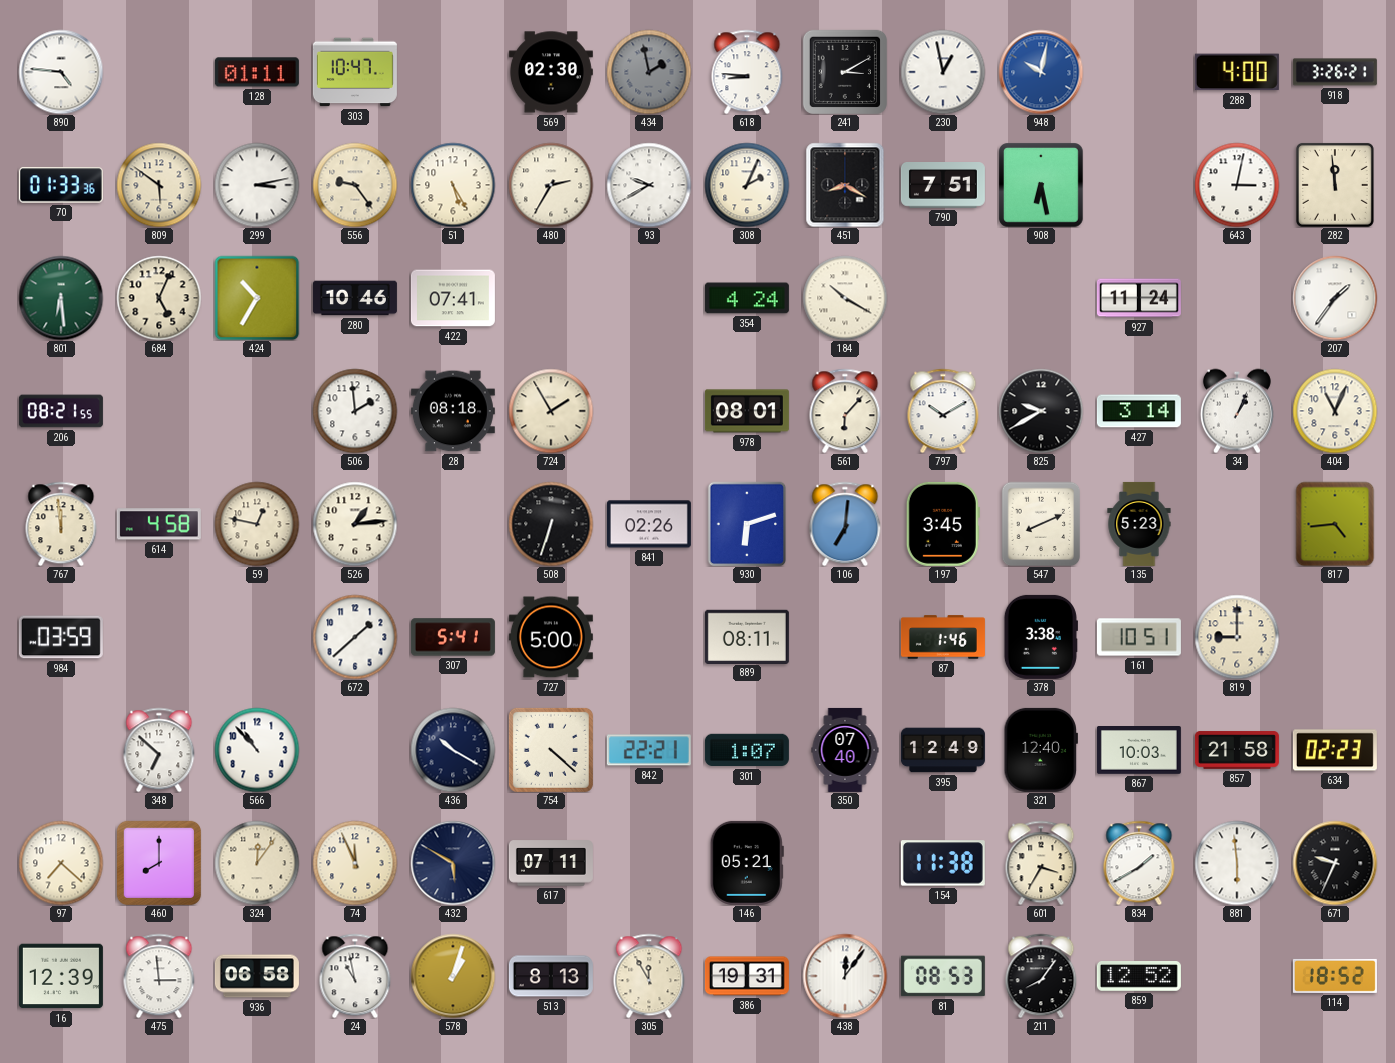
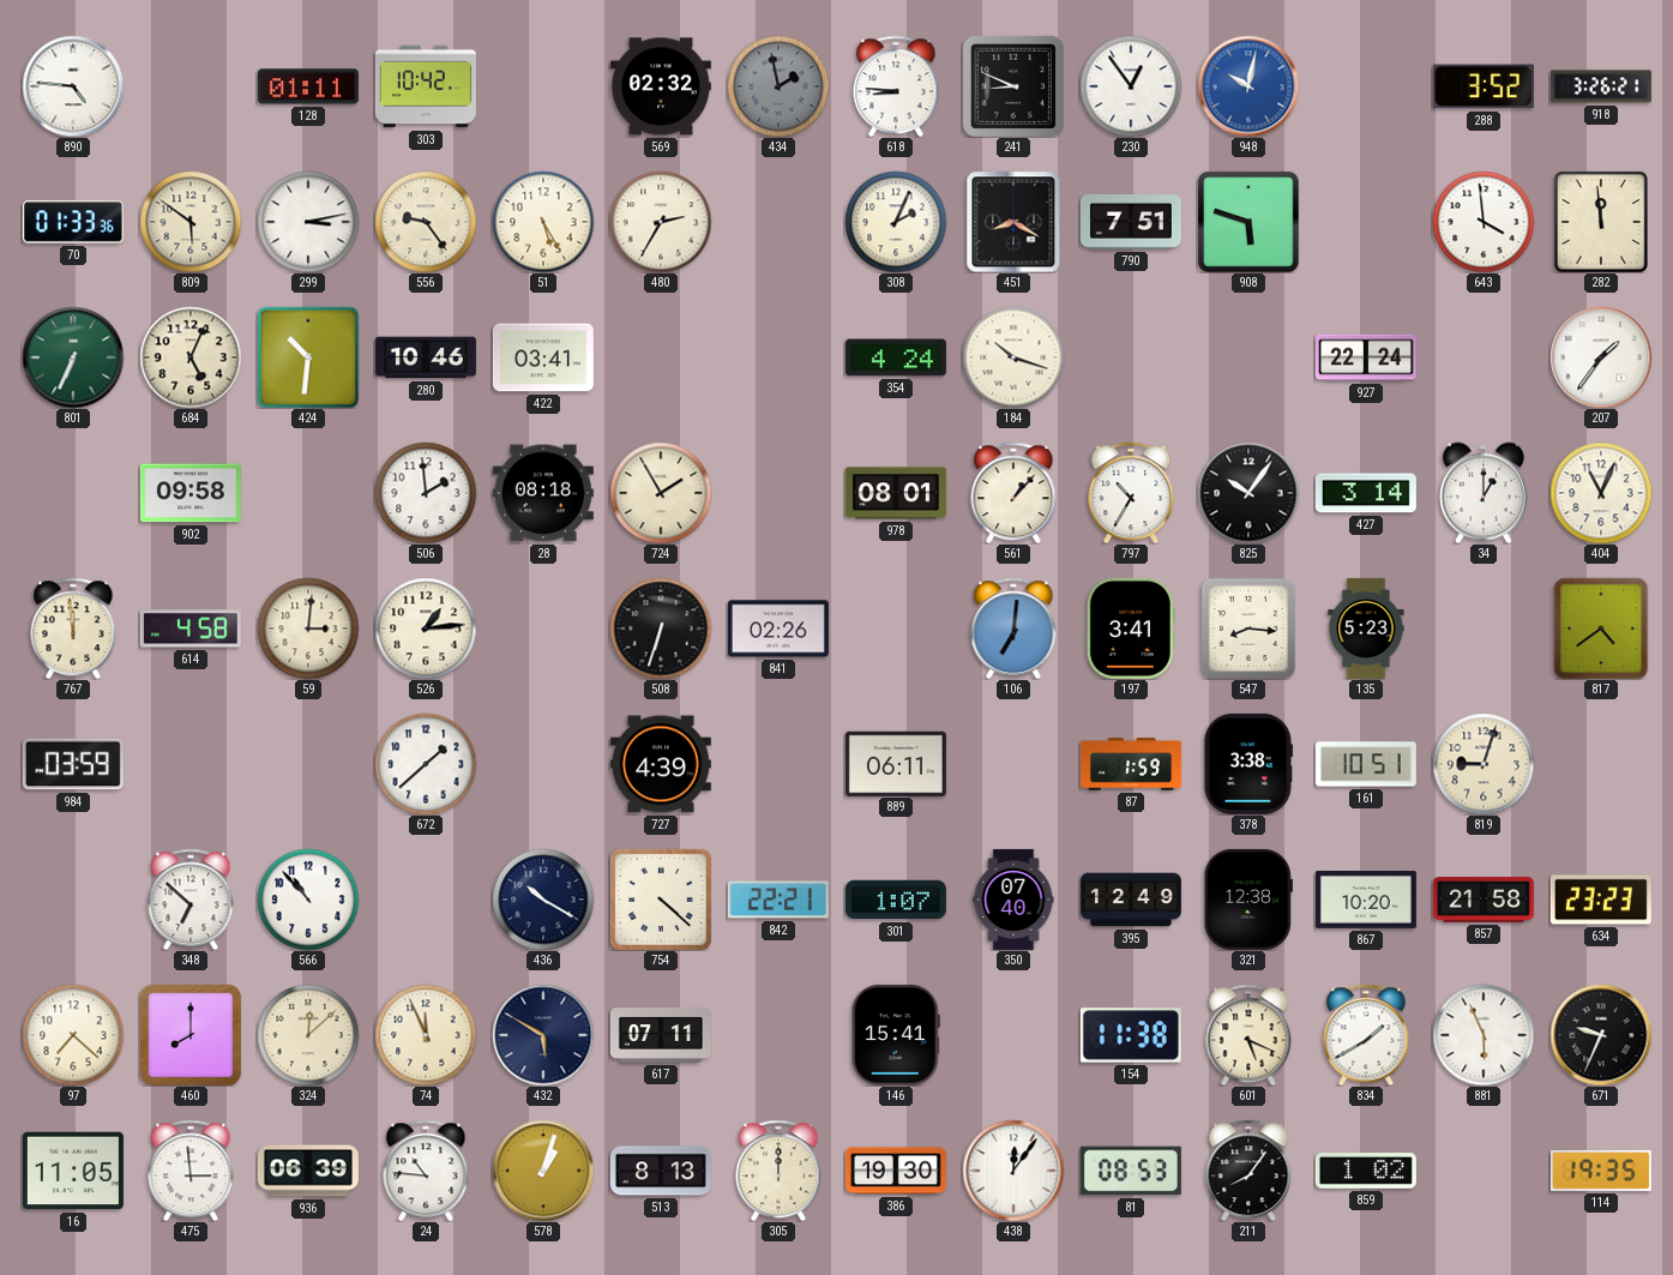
303: 10:47 -> 10:42
569: 02:30 -> 02:32
241: 3:10 -> 8:49
230: 12:58 -> 12:54
288: 4:00 -> 3:52
93: 9:40 -> none
908: 6:28 -> 5:48
643: 3:02 -> 3:59
801: 6:29 -> 6:34
424: 10:35 -> 10:31
422: 07:41 -> 03:41
184: 10:20 -> 10:18
927: 11:24 -> 22:24
206: 08:21 -> none
902: none -> 09:58
561: 6:07 -> 1:07
797: 10:10 -> 10:35
825: 9:40 -> 10:06
34: 1:04 -> 1:00
59: 12:47 -> 3:01
930: 6:12 -> none
197: 3:45 -> 3:41
547: 8:11 -> 8:16
817: 4:44 -> 4:39
307: 5:41 -> none
727: 5:00 -> 4:39
889: 08:11 -> 06:11
87: 1:46 -> 1:59
819: 9:00 -> 9:03
321: 12:40 -> 12:38
867: 10:03 -> 10:20
634: 02:23 -> 23:23
324: 12:06 -> 12:08
146: 05:21 -> 15:41
601: 3:35 -> 5:19
881: 5:59 -> 5:56
16: 12:39 -> 11:05
936: 06:58 -> 06:39
24: 10:58 -> 10:46
305: 11:55 -> 12:00
386: 19:31 -> 19:30
859: 12:52 -> 1:02
114: 18:52 -> 19:35
